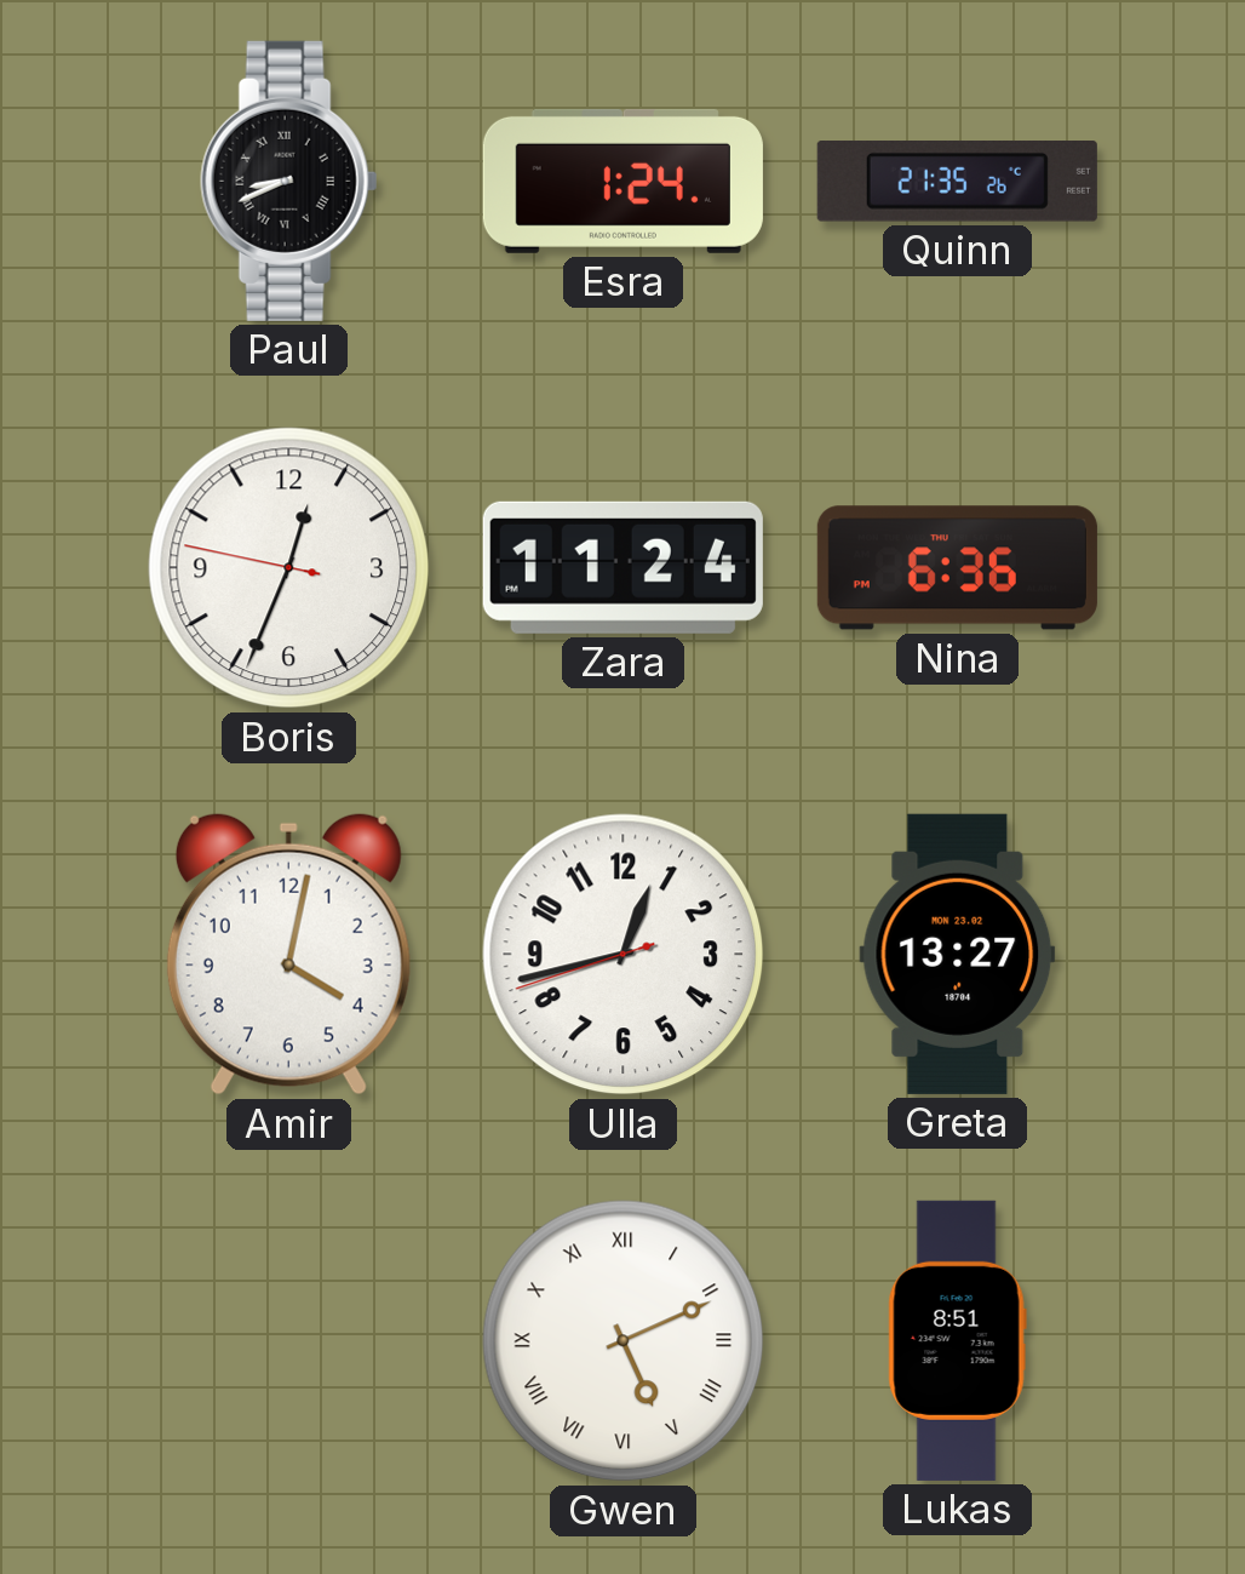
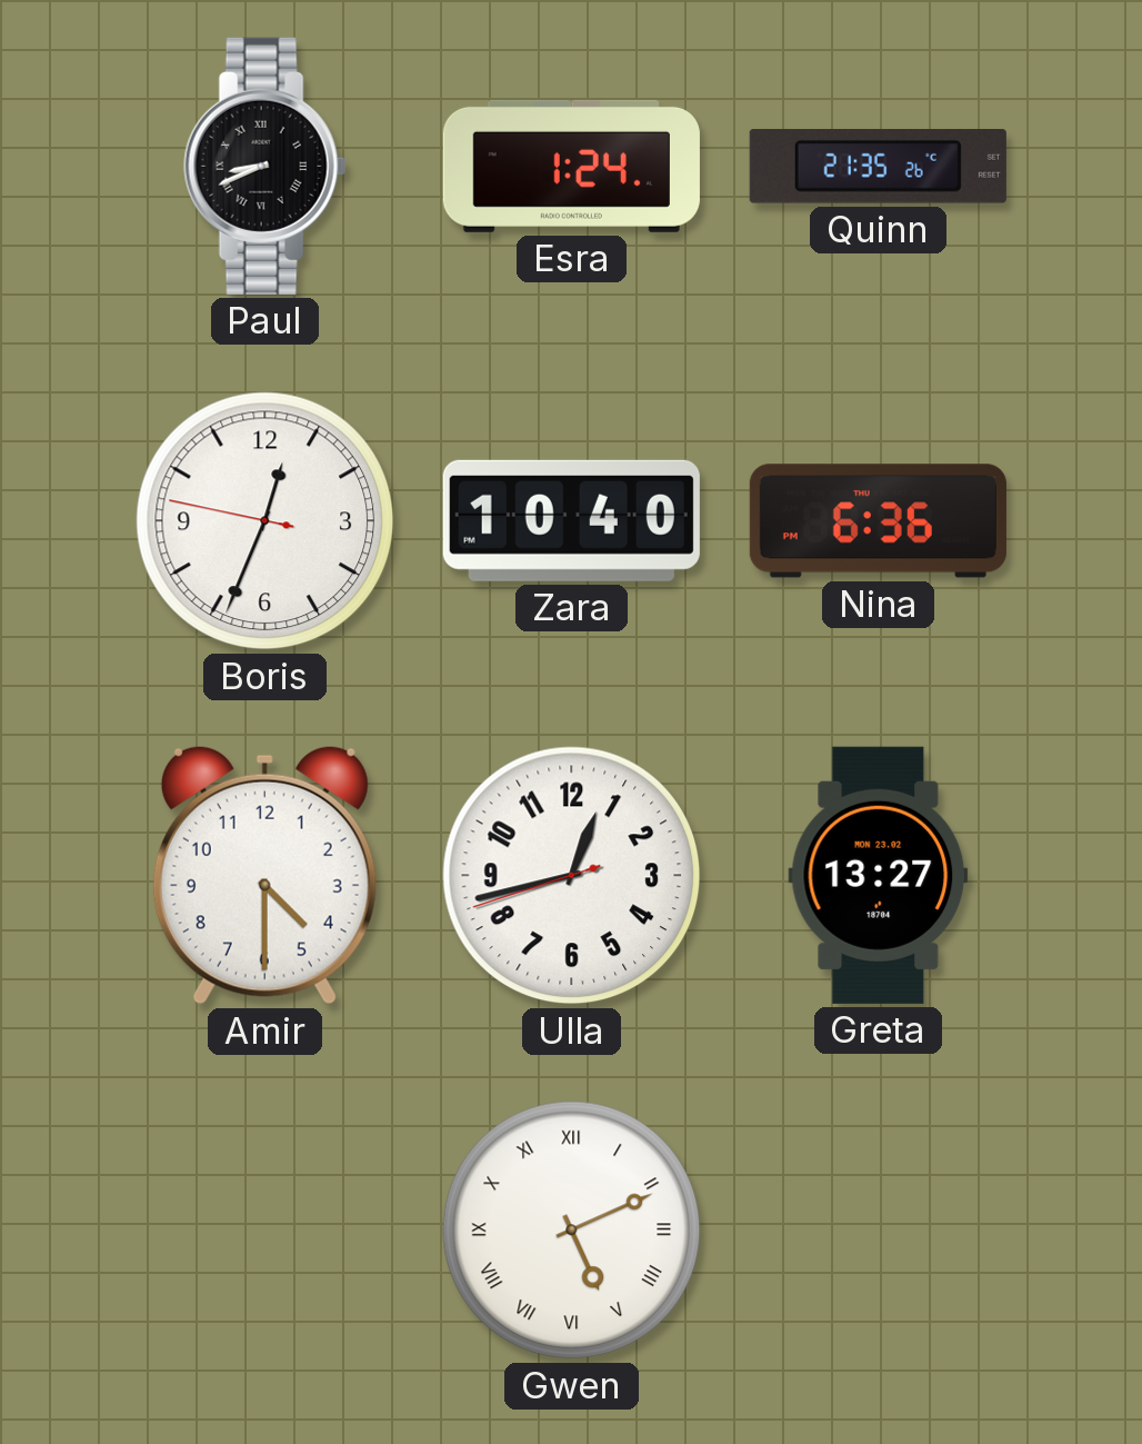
Zara: 11:24 -> 10:40
Amir: 4:02 -> 4:30
Lukas: 8:51 -> none
